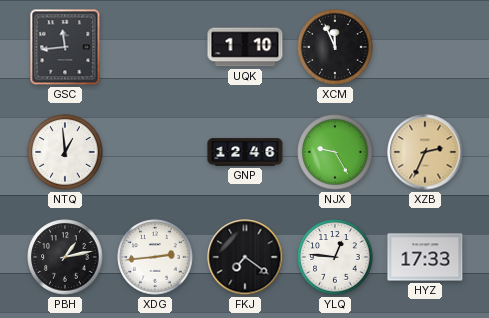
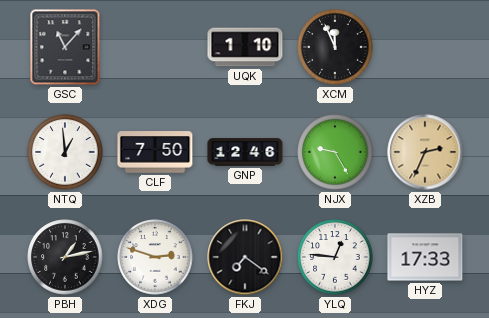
GSC: 11:44 -> 11:07
CLF: none -> 7:50
XDG: 2:44 -> 2:48
